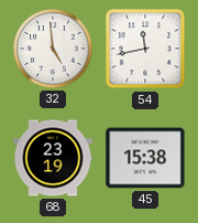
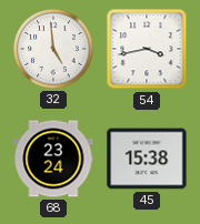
54: 11:43 -> 3:43
68: 23:19 -> 23:24
